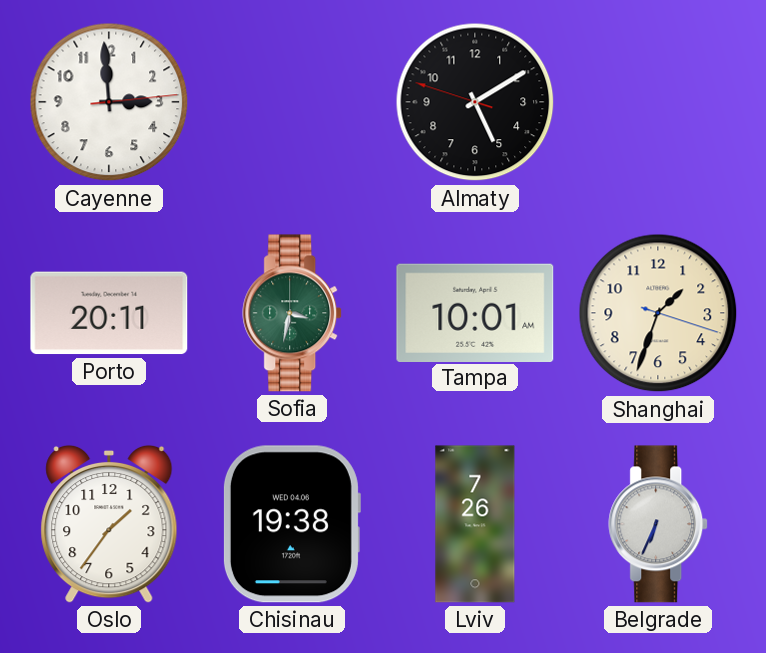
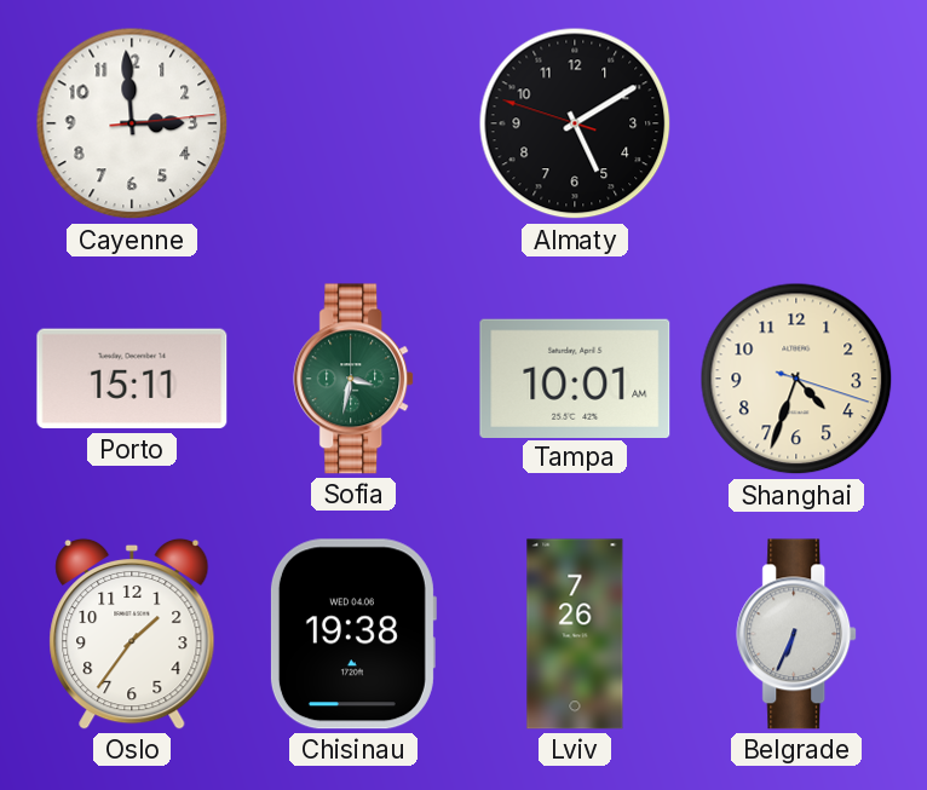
Porto: 20:11 -> 15:11
Shanghai: 1:33 -> 4:33
